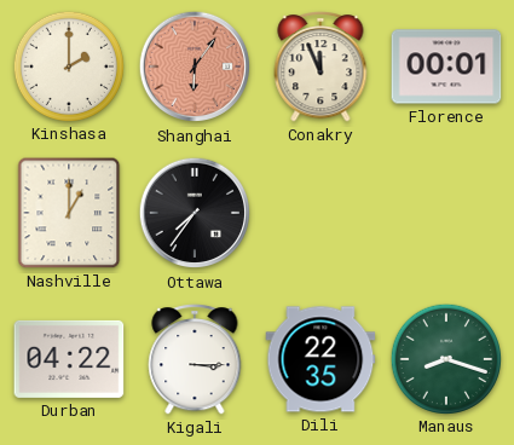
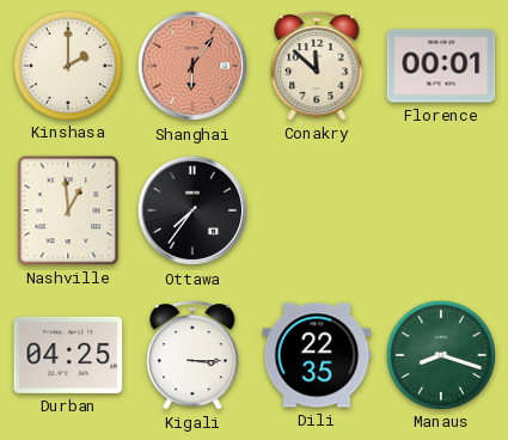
Conakry: 11:56 -> 11:52
Nashville: 1:00 -> 12:59
Durban: 04:22 -> 04:25
